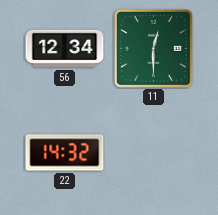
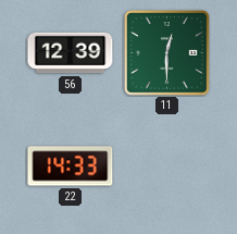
56: 12:34 -> 12:39
22: 14:32 -> 14:33
